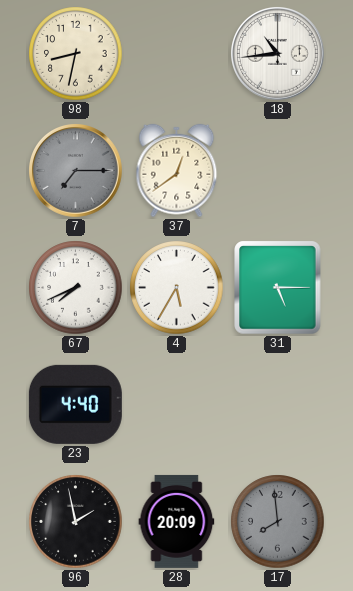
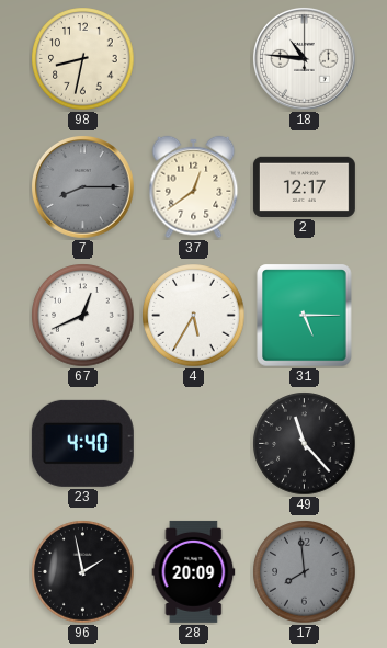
18: 10:44 -> 10:46
7: 7:15 -> 8:15
2: none -> 12:17
67: 7:41 -> 12:41
49: none -> 11:23
